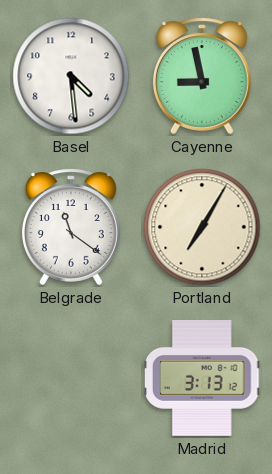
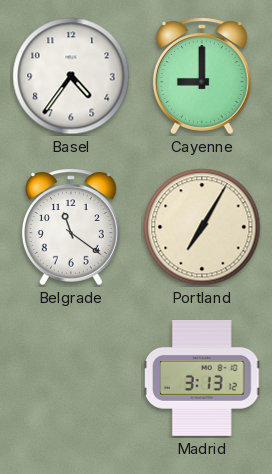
Basel: 4:29 -> 4:36
Cayenne: 8:58 -> 9:00
